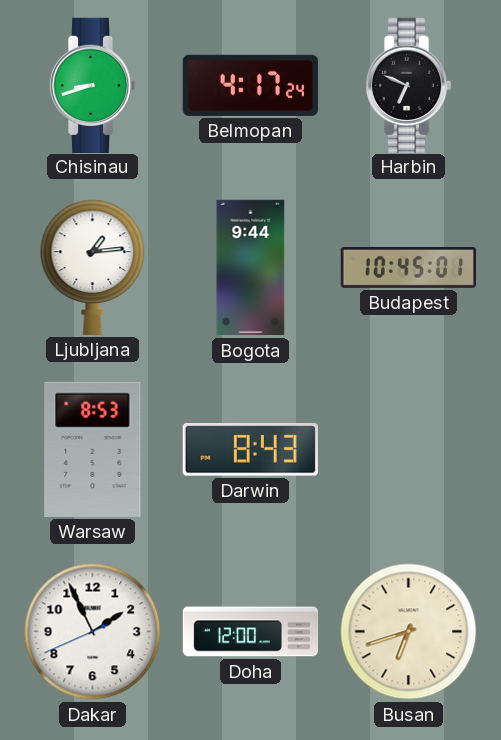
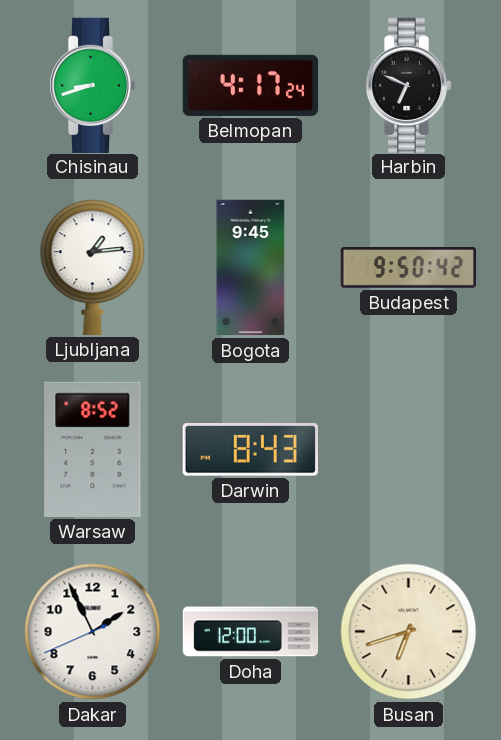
Bogota: 9:44 -> 9:45
Budapest: 10:45 -> 9:50
Warsaw: 8:53 -> 8:52
